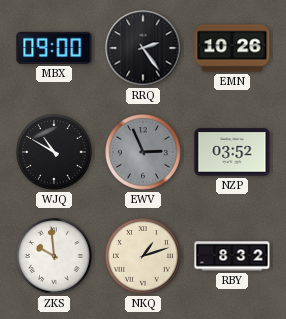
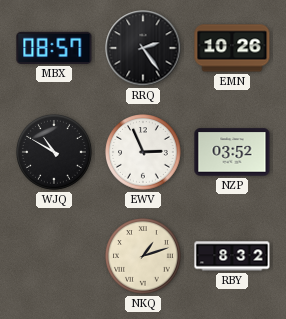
MBX: 09:00 -> 08:57
EWV dial: grey -> white
ZKS: 9:59 -> none
